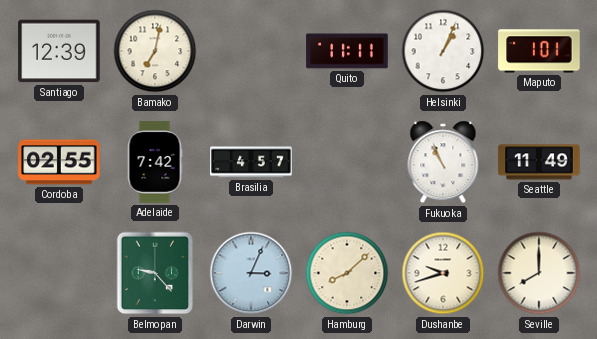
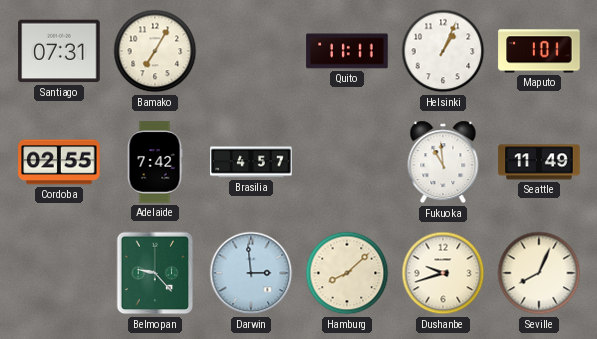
Santiago: 12:39 -> 07:31
Bamako: 7:02 -> 7:05
Fukuoka: 10:56 -> 10:59
Darwin: 3:04 -> 2:59
Seville: 8:00 -> 8:04
